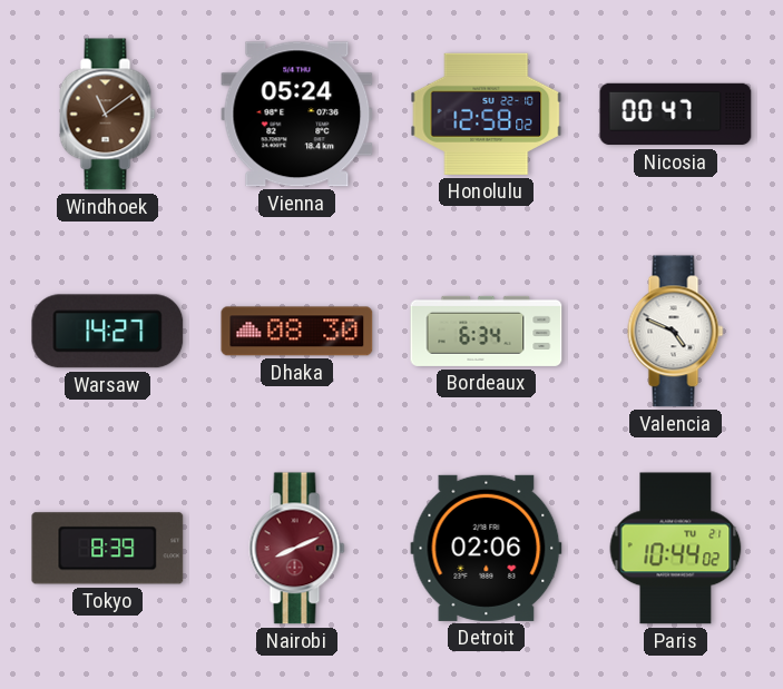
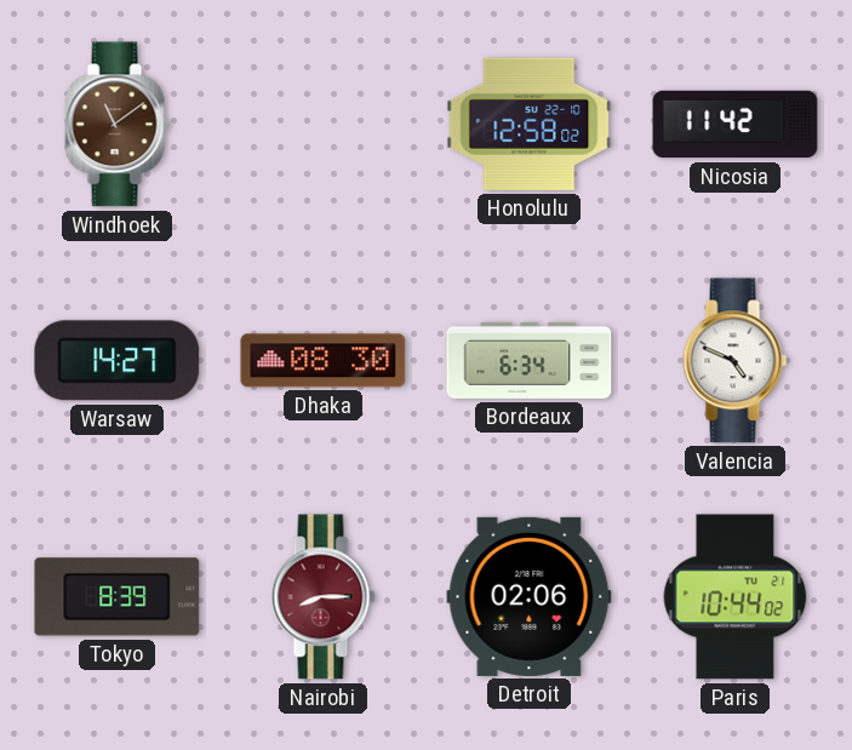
Vienna: 05:24 -> none
Nicosia: 00:47 -> 11:42
Nairobi: 8:11 -> 8:15
